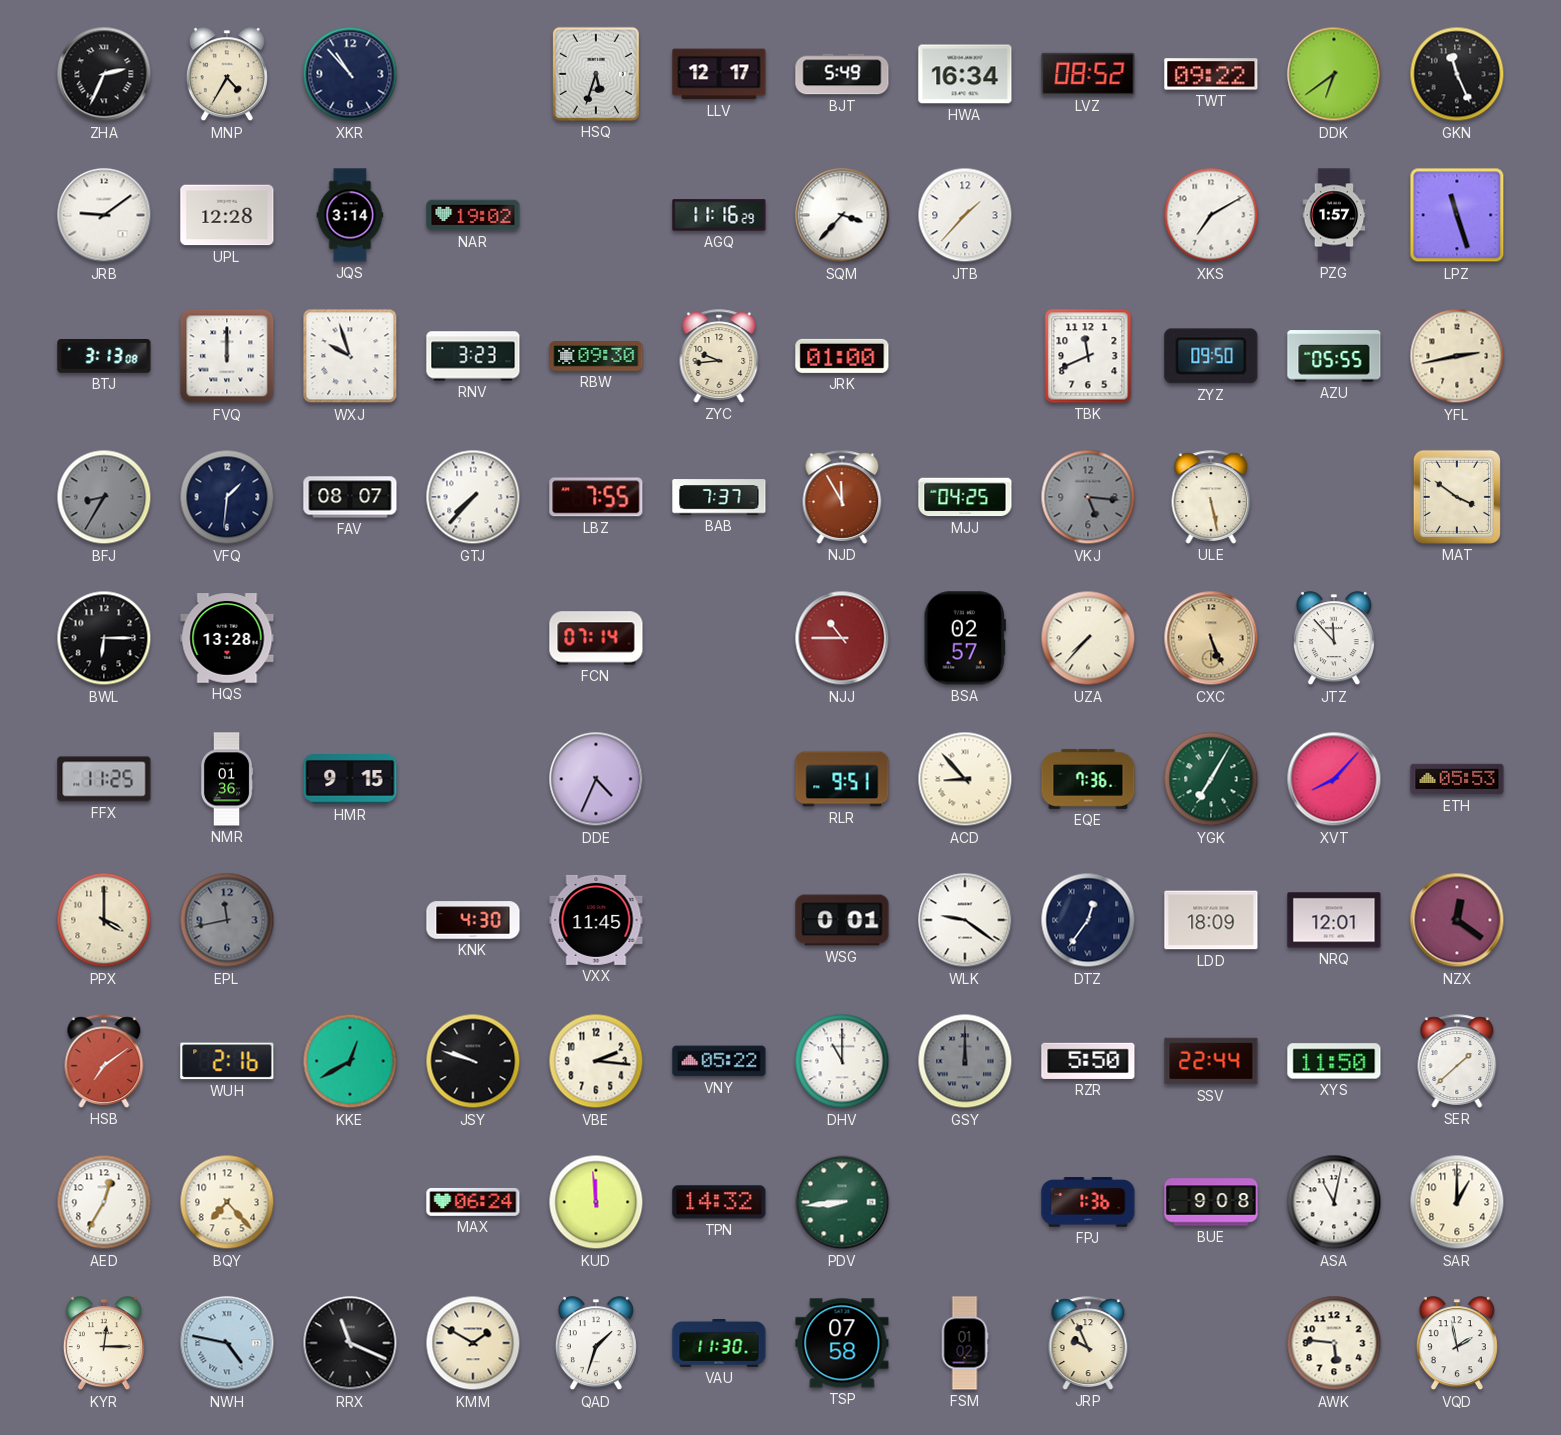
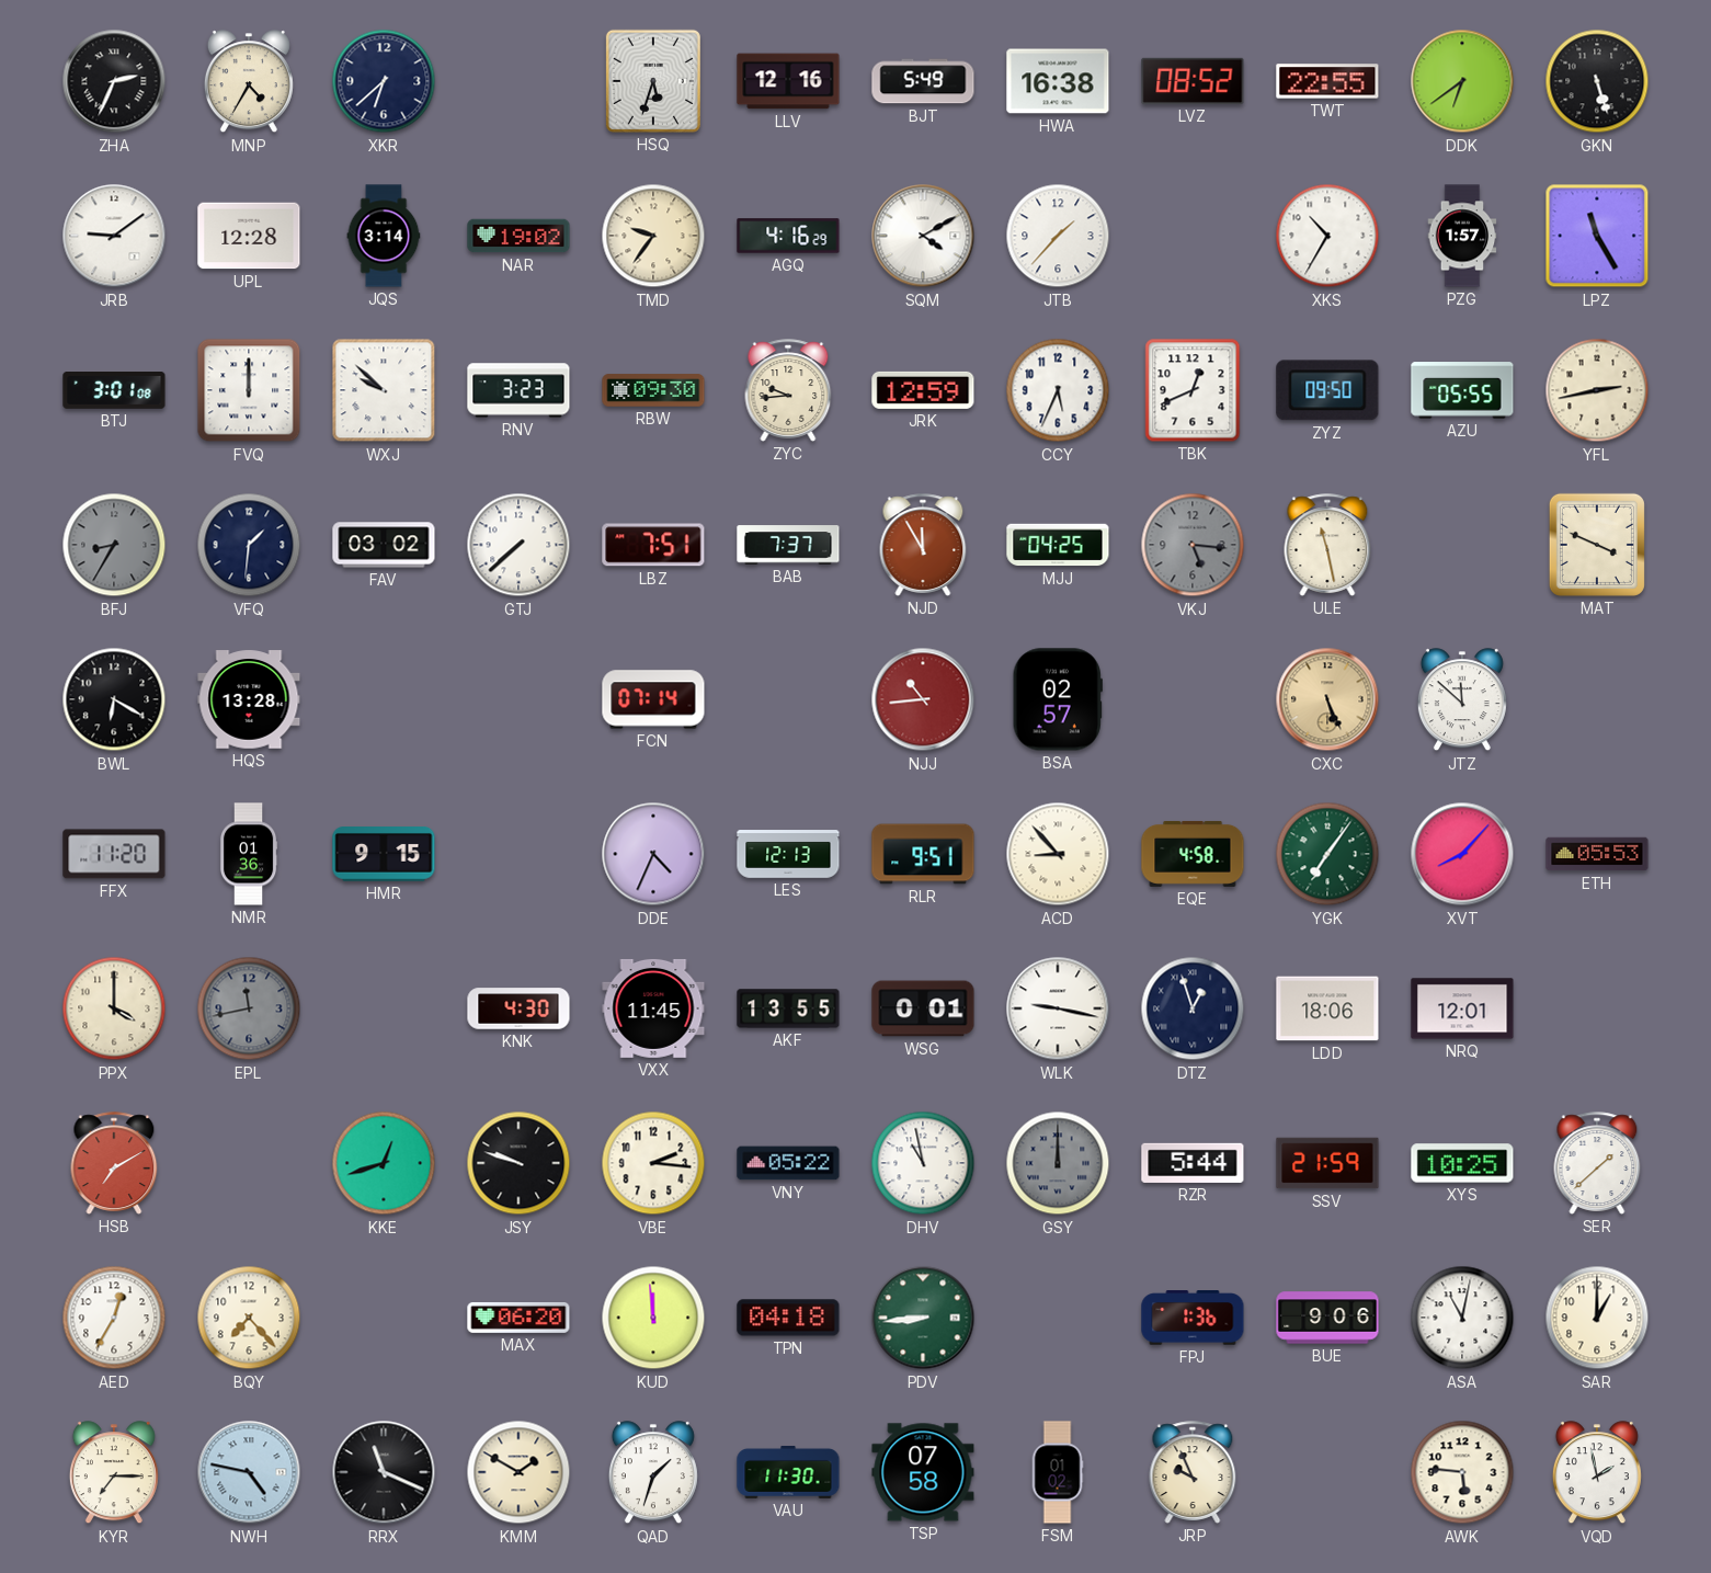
XKR: 10:53 -> 6:38
LLV: 12:17 -> 12:16
HWA: 16:34 -> 16:38
TWT: 09:22 -> 22:55
GKN: 11:26 -> 5:27
TMD: none -> 9:36
AGQ: 11:16 -> 4:16
SQM: 3:37 -> 4:10
XKS: 7:10 -> 10:35
LPZ: 11:27 -> 11:25
BTJ: 3:13 -> 3:01
WXJ: 9:57 -> 9:52
JRK: 01:00 -> 12:59
CCY: none -> 5:34
TBK: 11:41 -> 12:41
FAV: 08:07 -> 03:02
GTJ: 7:37 -> 7:38
LBZ: 7:55 -> 7:51
ULE: 5:28 -> 11:28
MAT: 3:51 -> 3:49
BWL: 6:15 -> 6:20
NJJ: 10:45 -> 10:44
UZA: 7:37 -> none
JTZ: 11:53 -> 11:52
FFX: 11:25 -> 11:20
LES: none -> 12:13
EQE: 7:36 -> 4:58
YGK: 7:05 -> 7:06
AKF: none -> 13:55
WLK: 9:21 -> 9:17
DTZ: 12:36 -> 12:57
LDD: 18:09 -> 18:06
NZX: 12:21 -> none
HSB: 7:09 -> 7:10
WUH: 2:16 -> none
KKE: 12:40 -> 12:42
DHV: 11:00 -> 10:58
RZR: 5:50 -> 5:44
SSV: 22:44 -> 21:59
XYS: 11:50 -> 10:25
MAX: 06:24 -> 06:20
TPN: 14:32 -> 04:18
BUE: 9:08 -> 9:06
KYR: 12:15 -> 7:15
